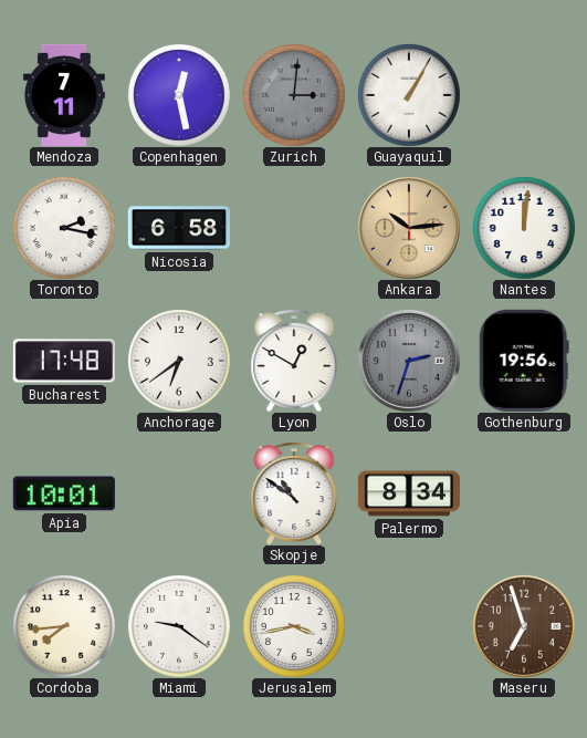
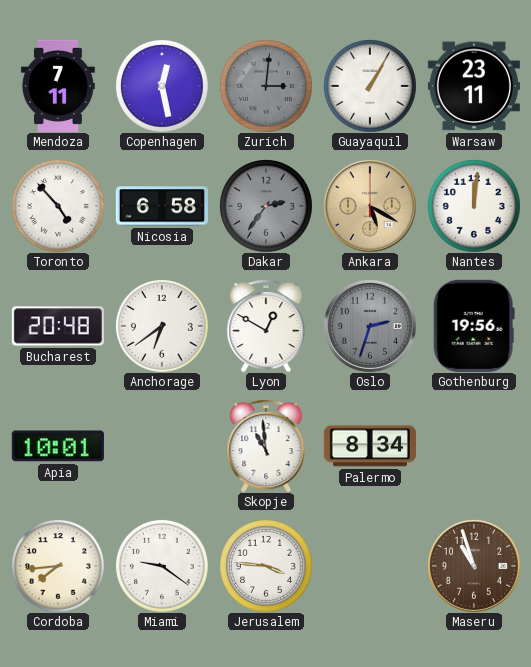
Warsaw: none -> 23:11
Toronto: 2:17 -> 4:53
Dakar: none -> 2:36
Ankara: 10:14 -> 5:20
Bucharest: 17:48 -> 20:48
Skopje: 10:51 -> 10:59
Jerusalem: 3:43 -> 3:46
Maseru: 6:57 -> 10:57
